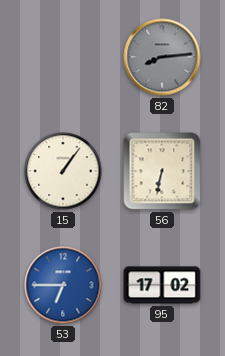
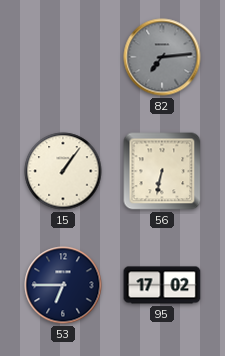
82: 8:14 -> 7:14
53 dial: blue -> navy
